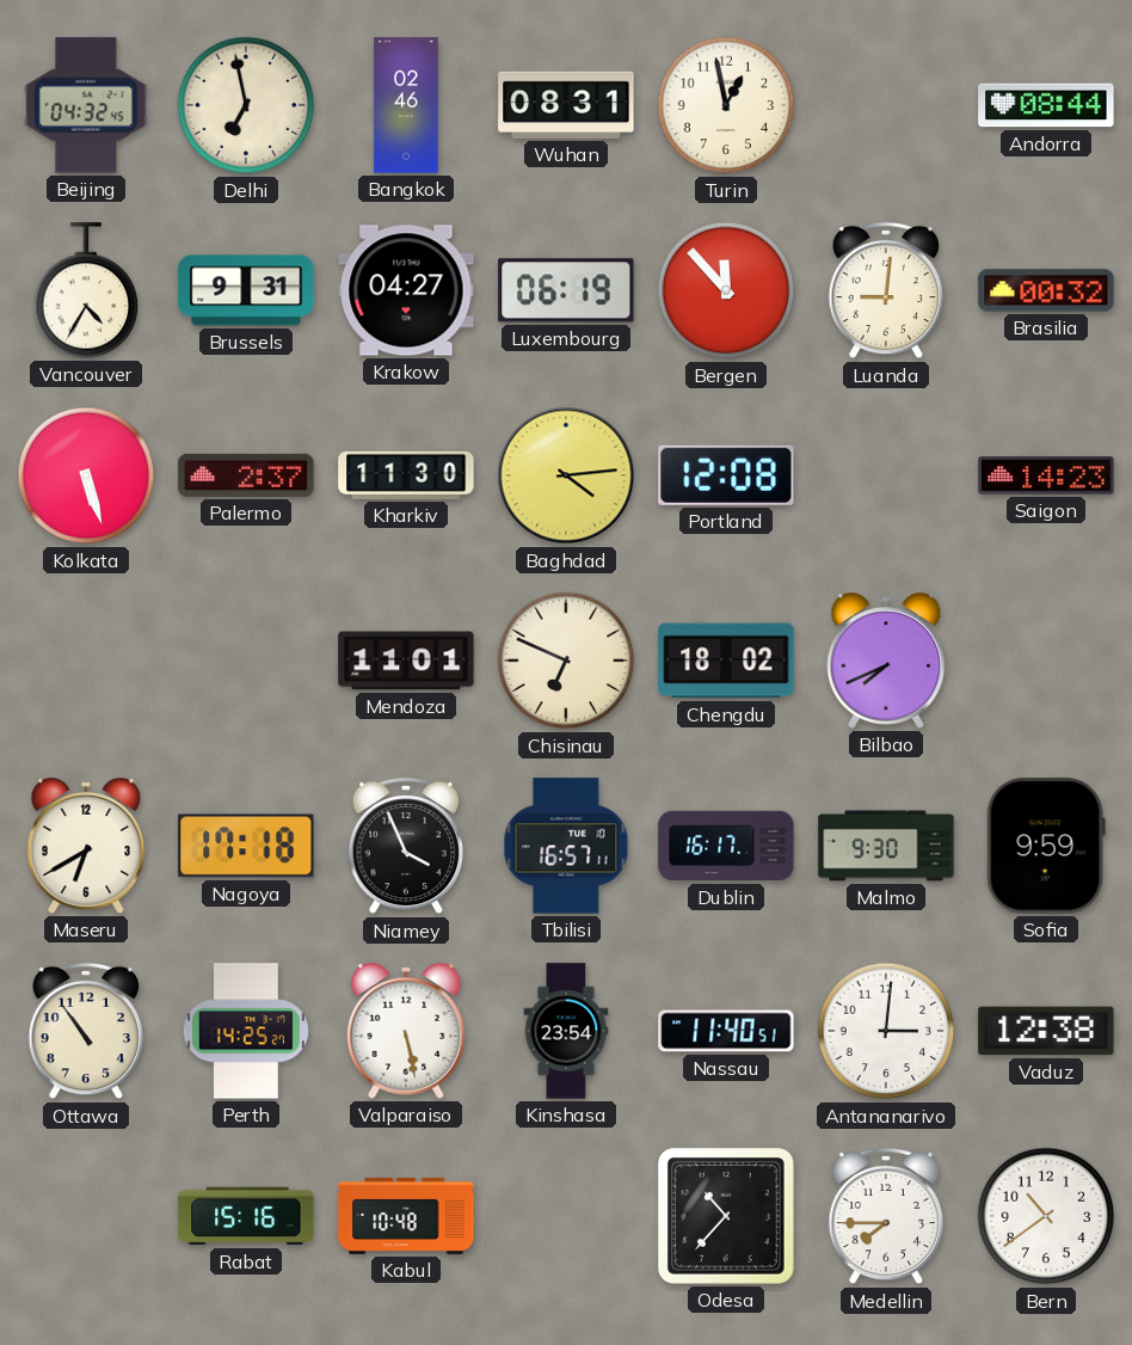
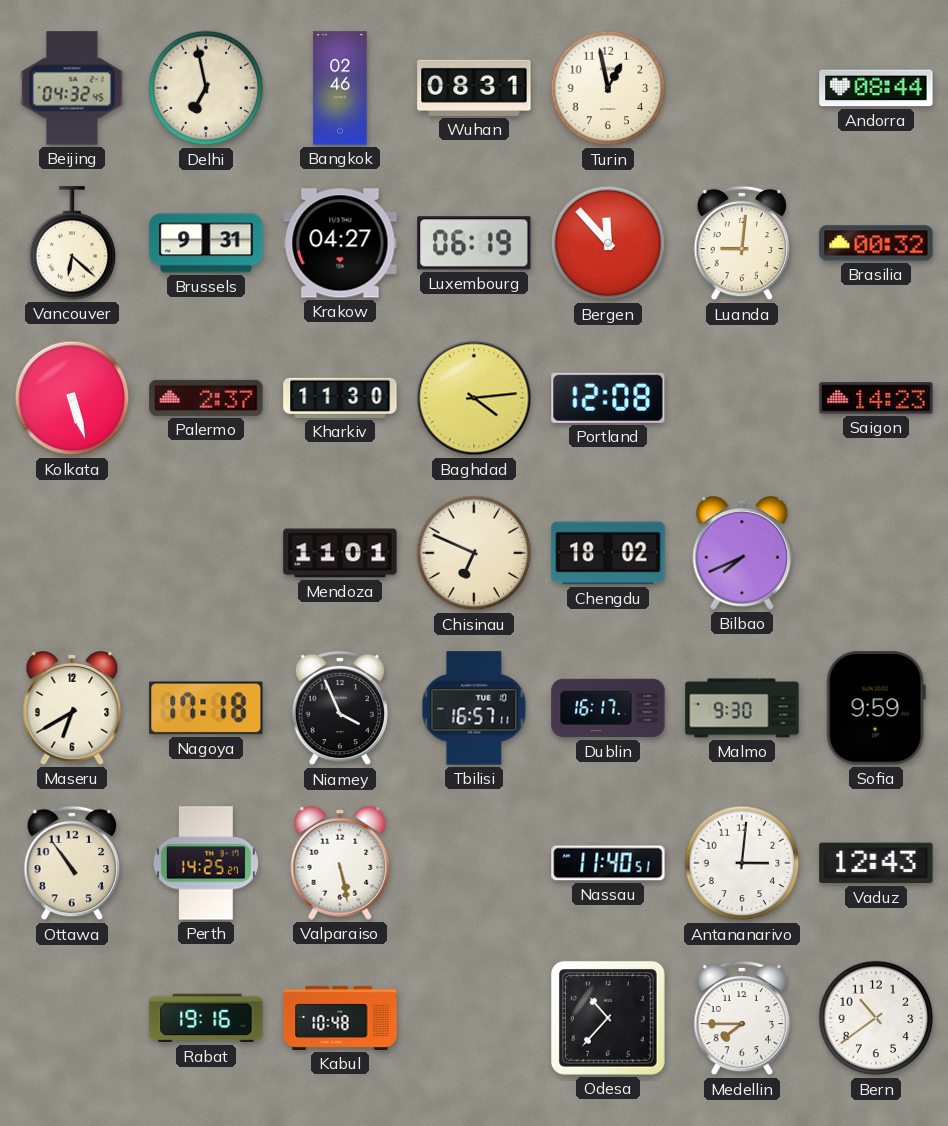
Vancouver: 4:35 -> 6:22
Kinshasa: 23:54 -> none
Vaduz: 12:38 -> 12:43
Rabat: 15:16 -> 19:16
